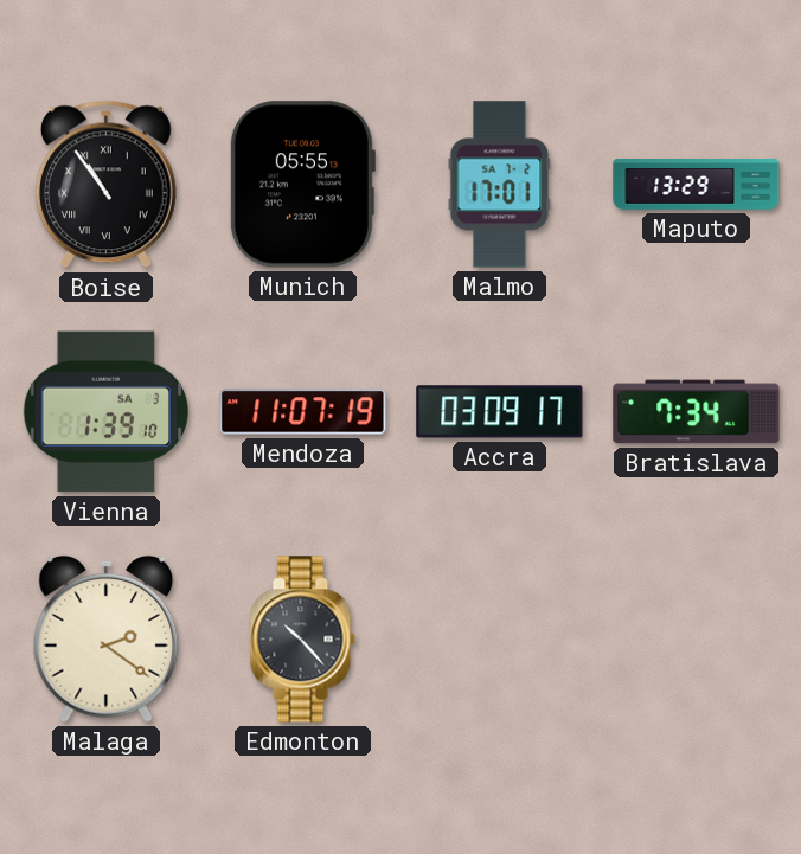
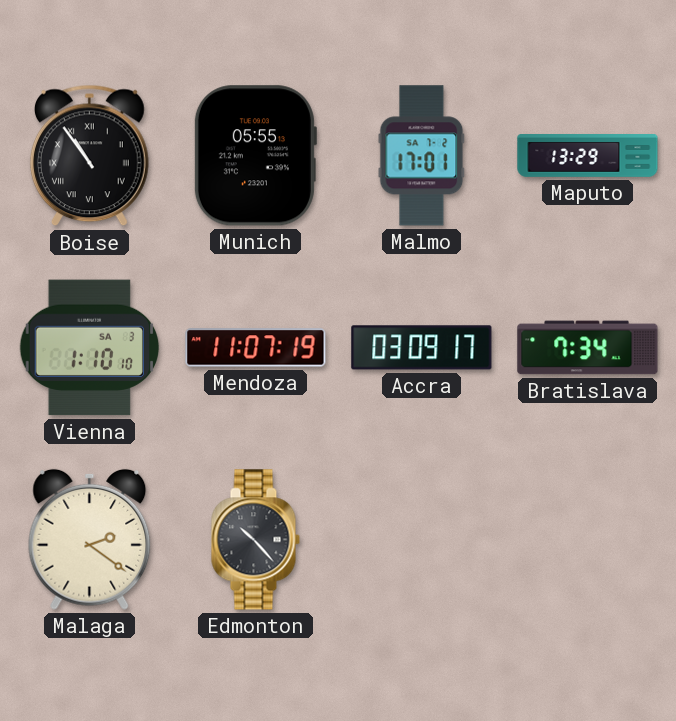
Vienna: 1:39 -> 1:10
